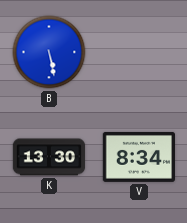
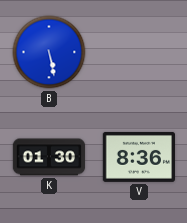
K: 13:30 -> 01:30
V: 8:34 -> 8:36
